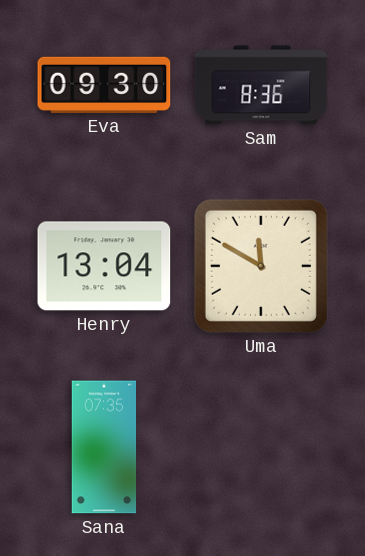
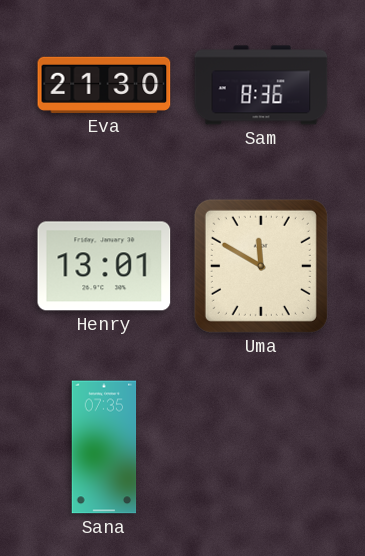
Eva: 09:30 -> 21:30
Henry: 13:04 -> 13:01
